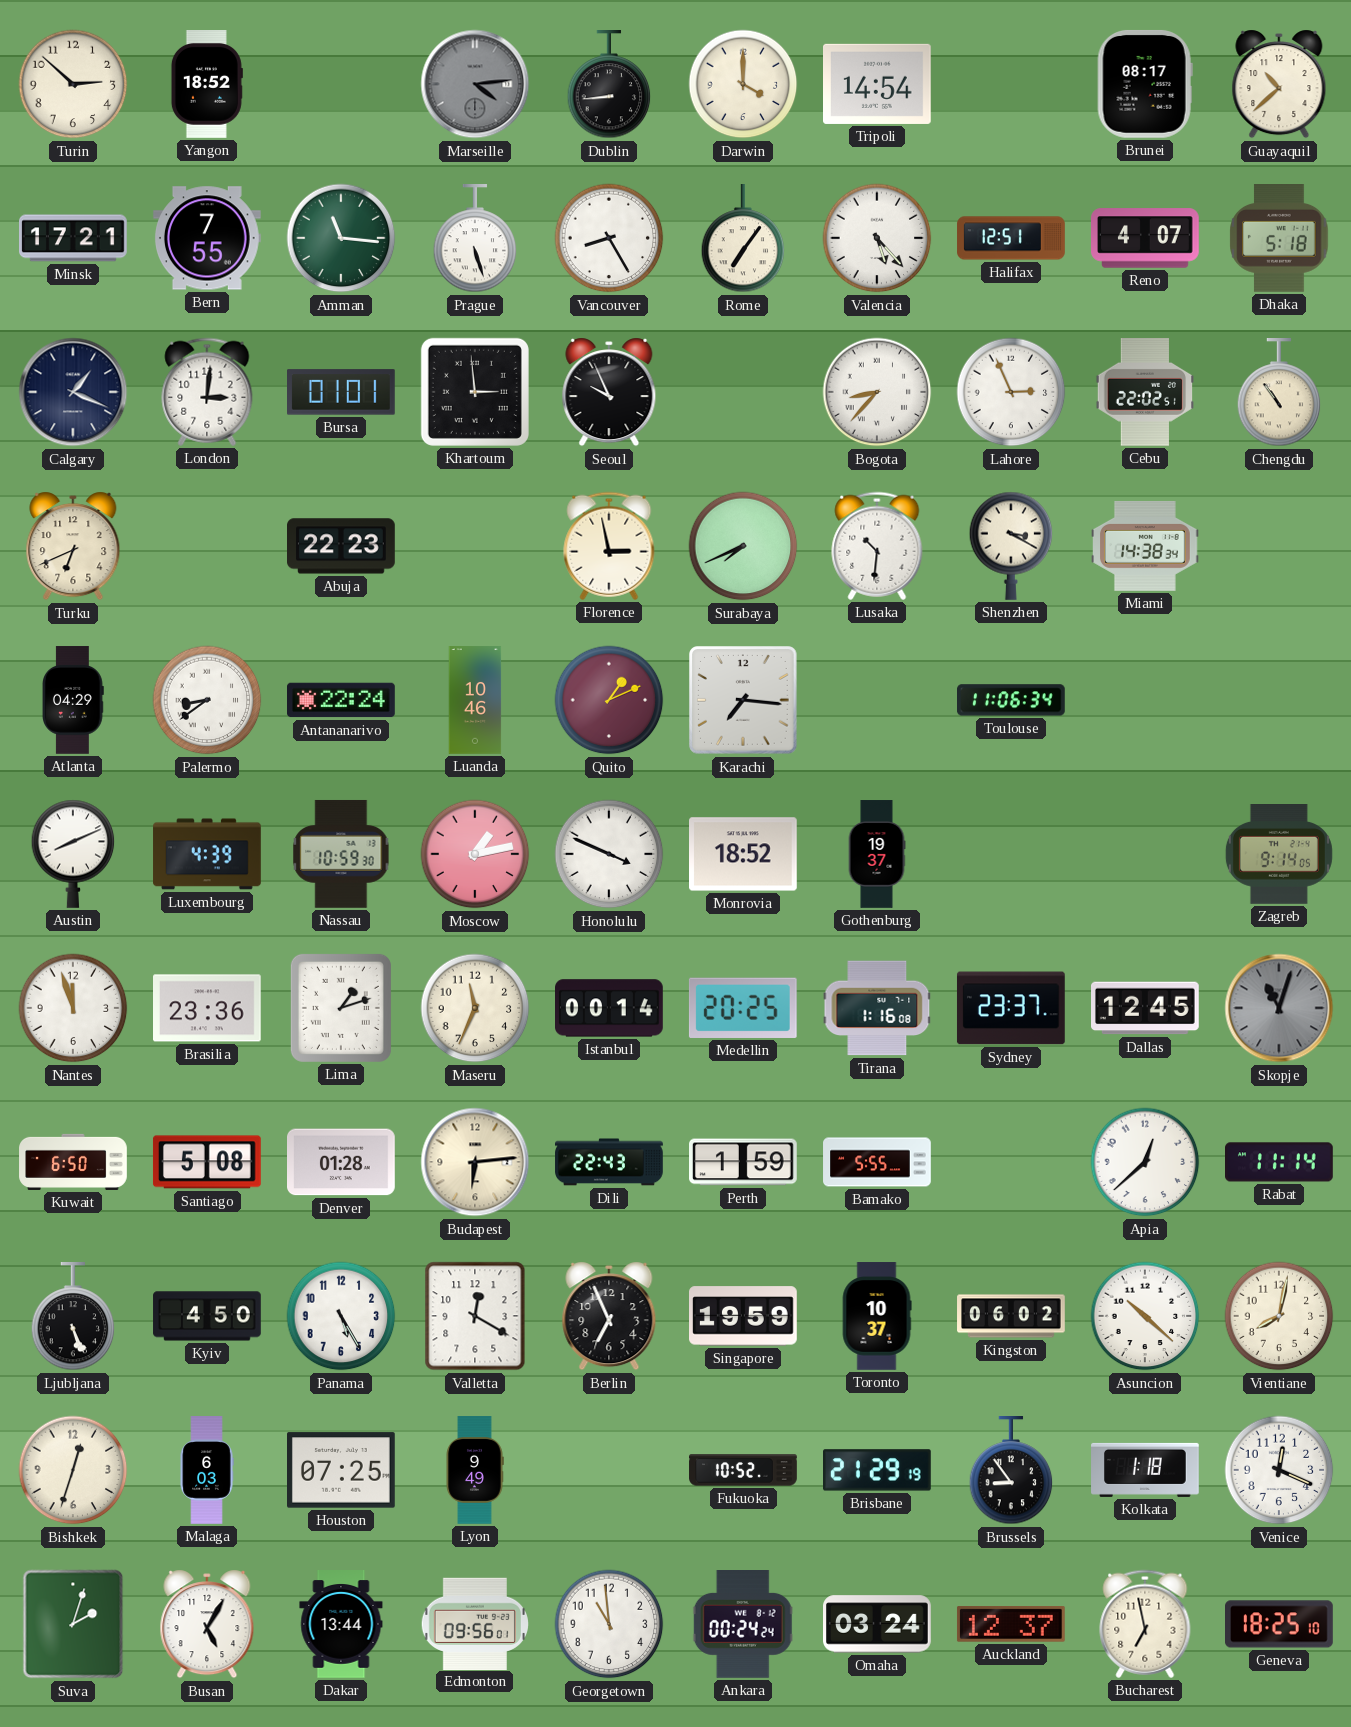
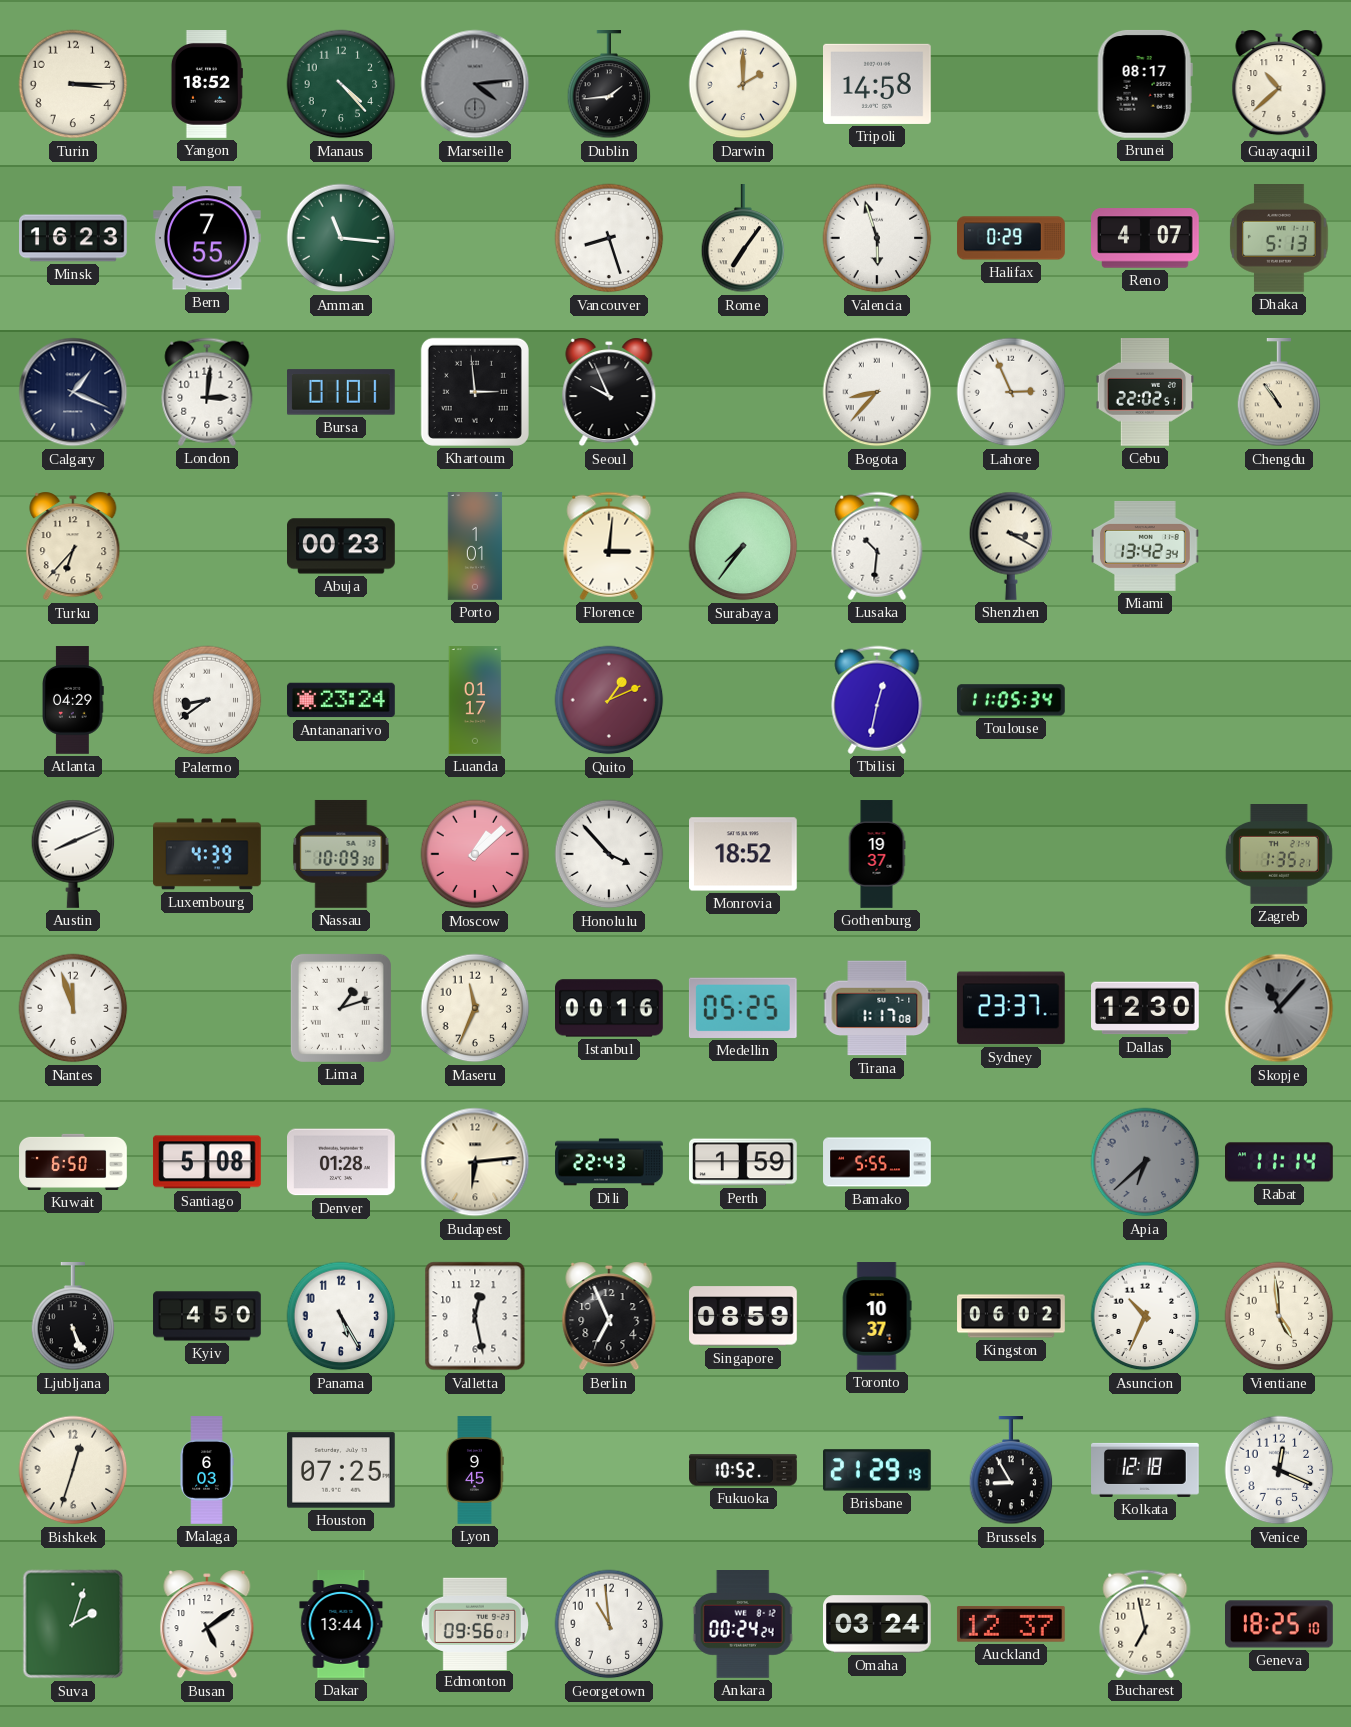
Turin: 2:52 -> 3:15
Manaus: none -> 4:23
Dublin: 8:44 -> 1:44
Darwin: 4:00 -> 2:00
Tripoli: 14:54 -> 14:58
Minsk: 17:21 -> 16:23
Prague: 5:27 -> none
Vancouver: 8:25 -> 8:27
Valencia: 5:23 -> 5:57
Halifax: 12:51 -> 0:29
Dhaka: 5:18 -> 5:13
Turku: 6:41 -> 6:37
Abuja: 22:23 -> 00:23
Porto: none -> 1:01
Florence: 2:58 -> 3:01
Surabaya: 7:41 -> 7:36
Miami: 14:38 -> 13:42
Antananarivo: 22:24 -> 23:24
Luanda: 10:46 -> 01:17
Karachi: 7:16 -> none
Tbilisi: none -> 12:32
Toulouse: 11:06 -> 11:05
Nassau: 10:59 -> 10:09
Moscow: 1:13 -> 1:08
Honolulu: 3:49 -> 3:53
Zagreb: 9:14 -> 1:35
Brasilia: 23:36 -> none
Istanbul: 00:14 -> 00:16
Medellin: 20:25 -> 05:25
Tirana: 1:16 -> 1:17
Dallas: 12:45 -> 12:30
Skopje: 11:03 -> 11:07
Apia: 12:38 -> 6:38
Apia dial: white -> grey
Valletta: 12:20 -> 12:28
Singapore: 19:59 -> 08:59
Asuncion: 10:22 -> 10:34
Vientiane: 8:02 -> 4:59
Lyon: 9:49 -> 9:45
Brussels: 8:54 -> 8:55
Kolkata: 1:18 -> 12:18
Busan: 5:05 -> 5:09
